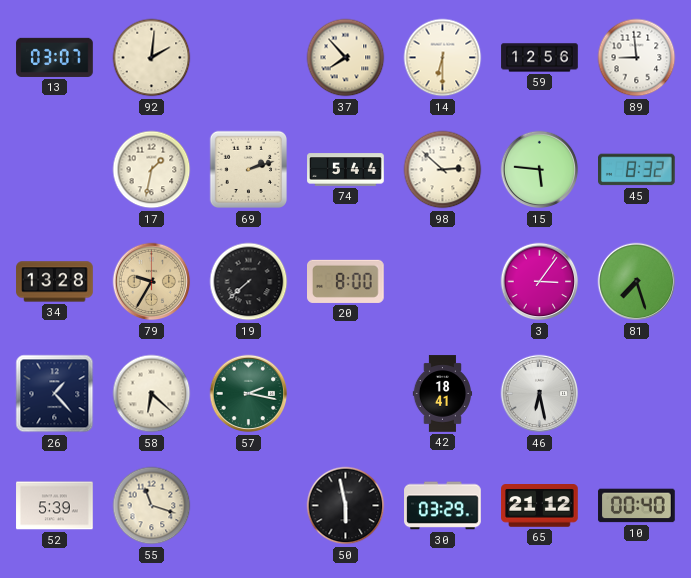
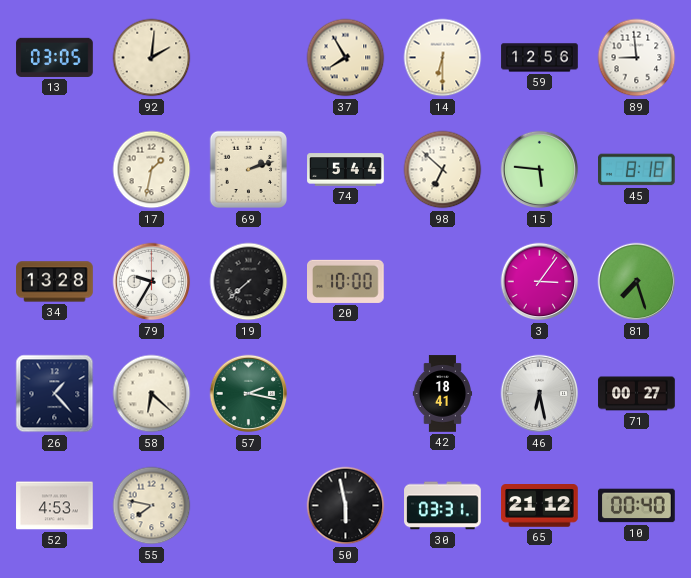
13: 03:07 -> 03:05
37: 7:53 -> 7:55
98: 2:52 -> 6:52
45: 8:32 -> 8:18
79 dial: champagne -> white
20: 8:00 -> 10:00
71: none -> 00:27
52: 5:39 -> 4:53
55: 11:18 -> 7:47
30: 03:29 -> 03:31
